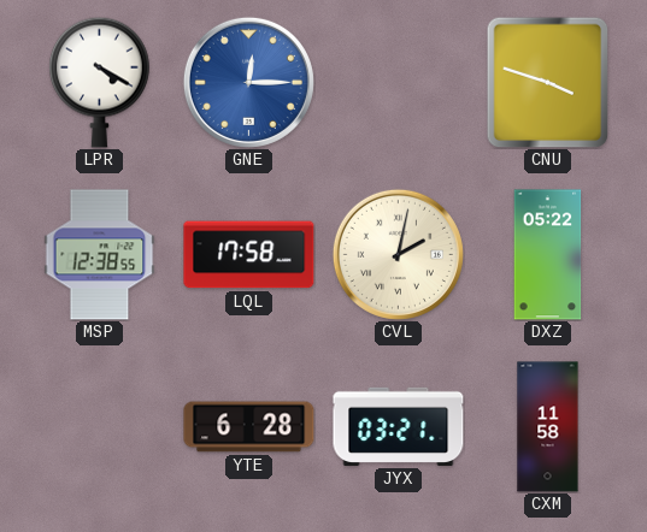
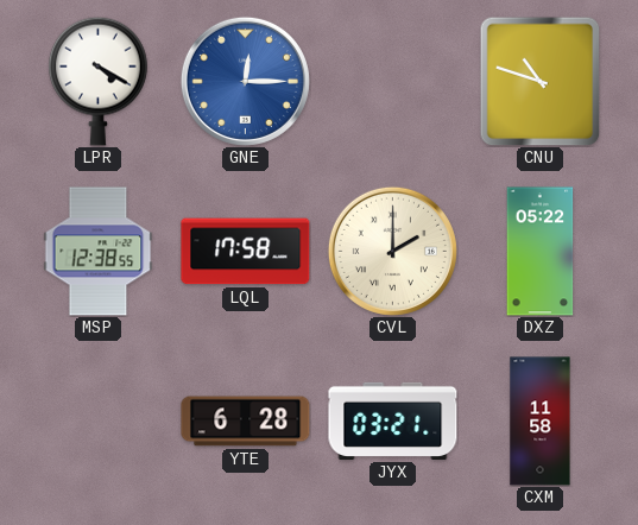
CNU: 3:48 -> 10:48
CVL: 2:02 -> 2:00
